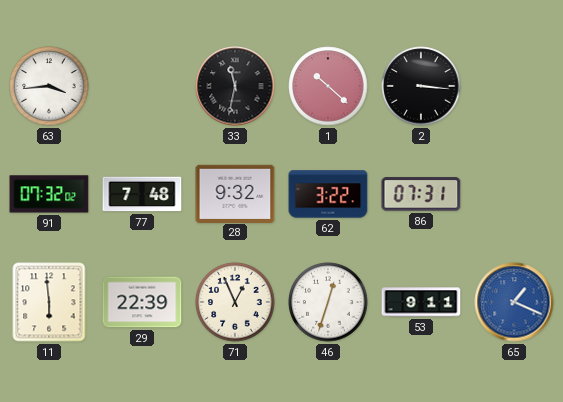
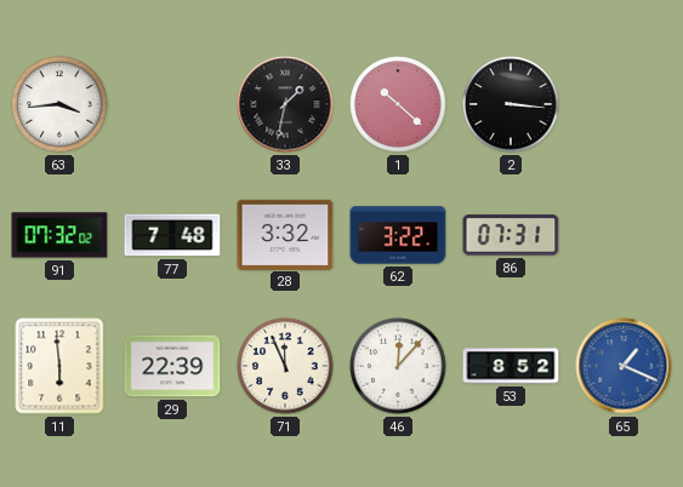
33: 11:32 -> 1:32
28: 9:32 -> 3:32
71: 12:56 -> 11:56
46: 12:33 -> 12:07
53: 9:11 -> 8:52
